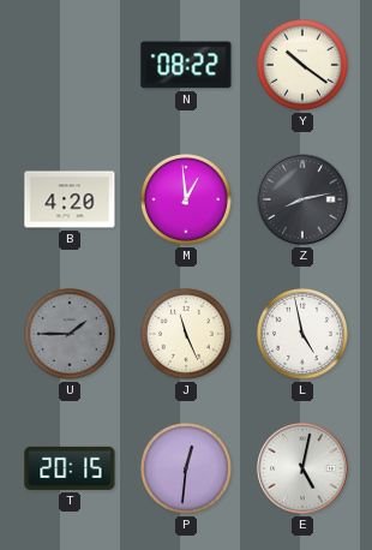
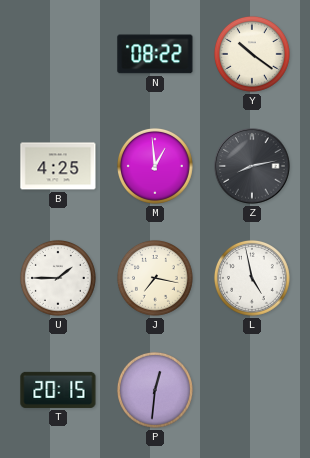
B: 4:20 -> 4:25
U dial: grey -> white
J: 11:26 -> 7:17
E: 5:02 -> none
